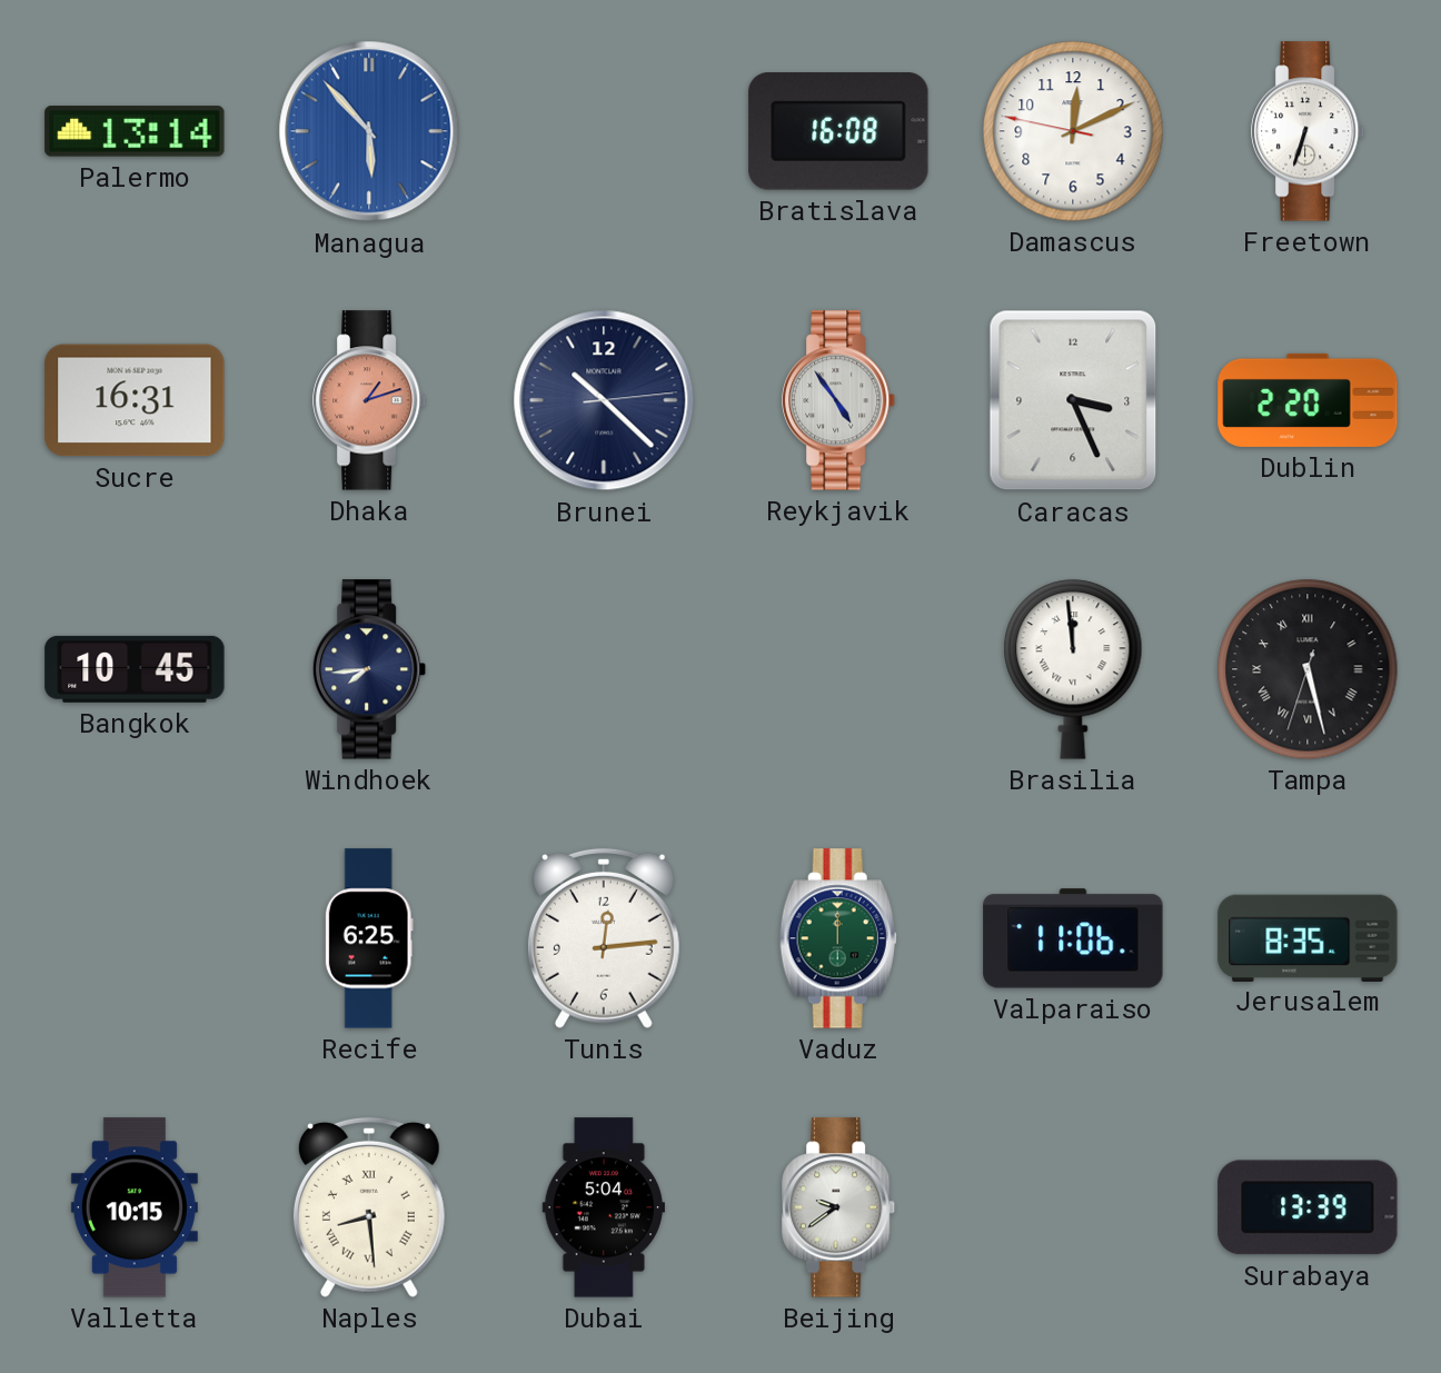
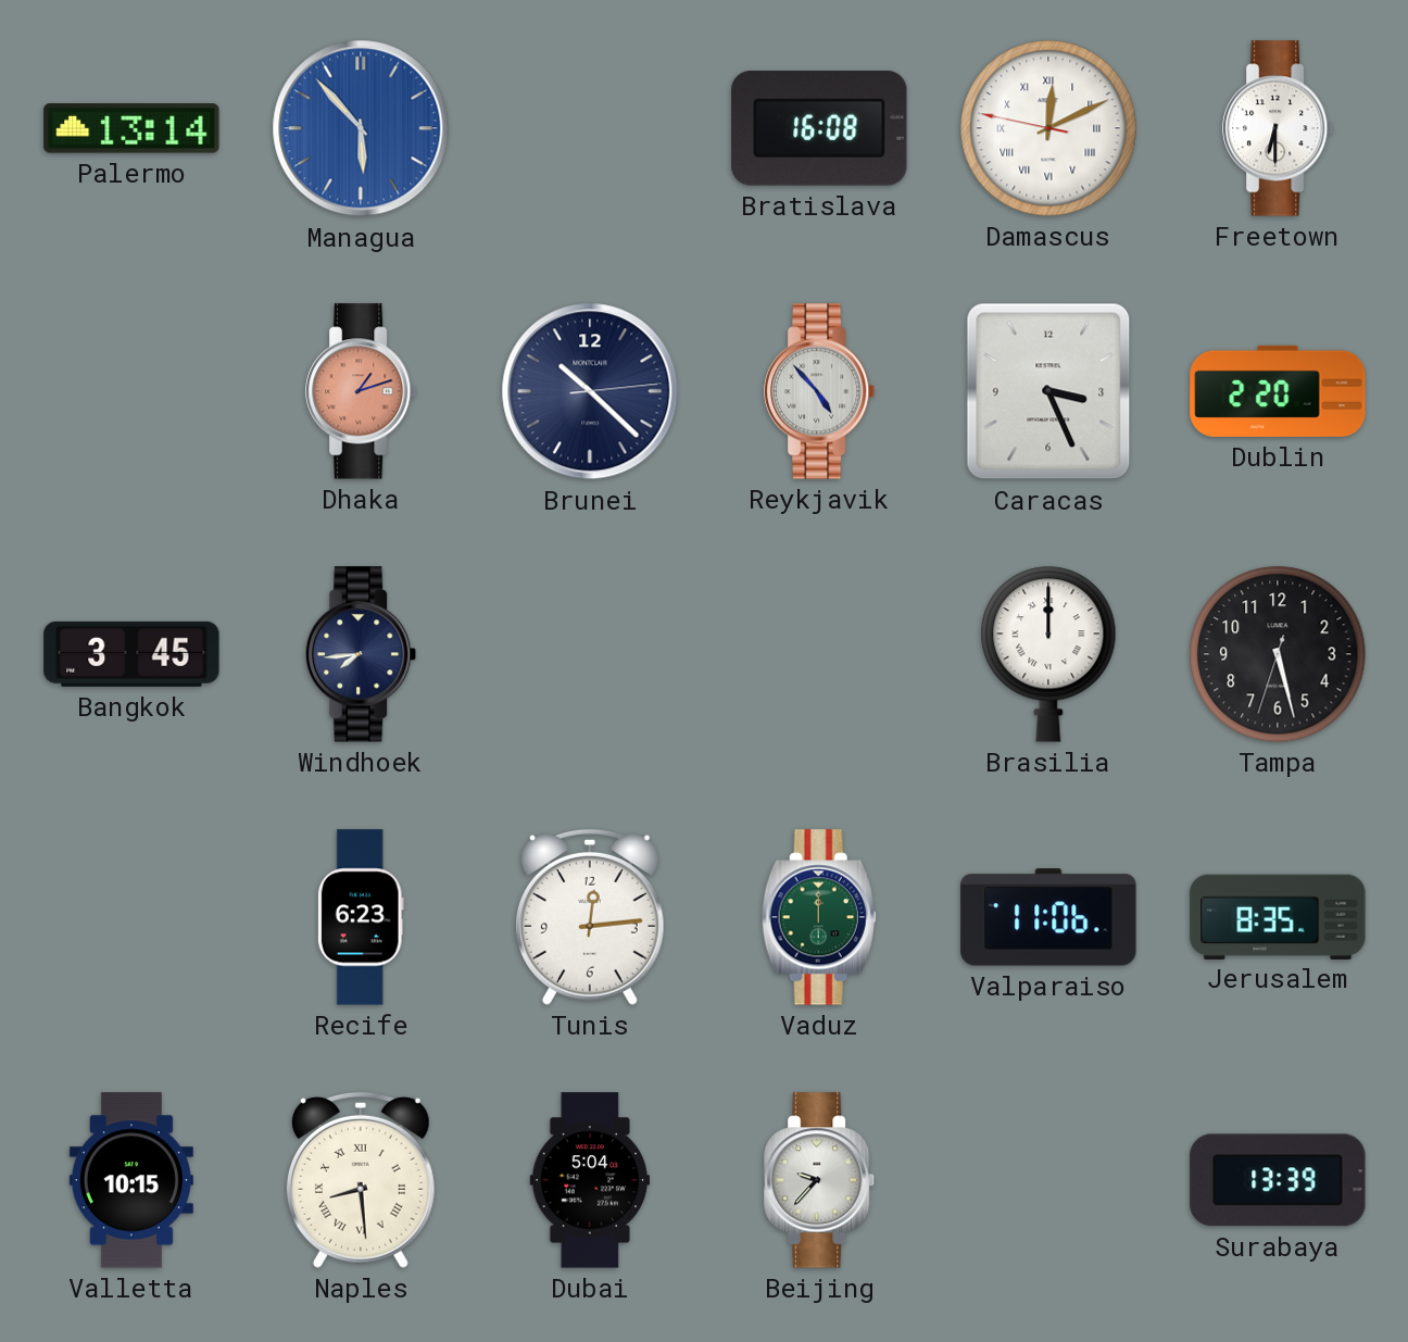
Damascus numerals: Arabic -> Roman
Freetown: 6:33 -> 6:30
Sucre: 16:31 -> none
Reykjavik: 4:54 -> 4:53
Bangkok: 10:45 -> 3:45
Brasilia: 11:59 -> 12:00
Tampa numerals: Roman -> Arabic
Recife: 6:25 -> 6:23
Beijing: 9:39 -> 9:37
